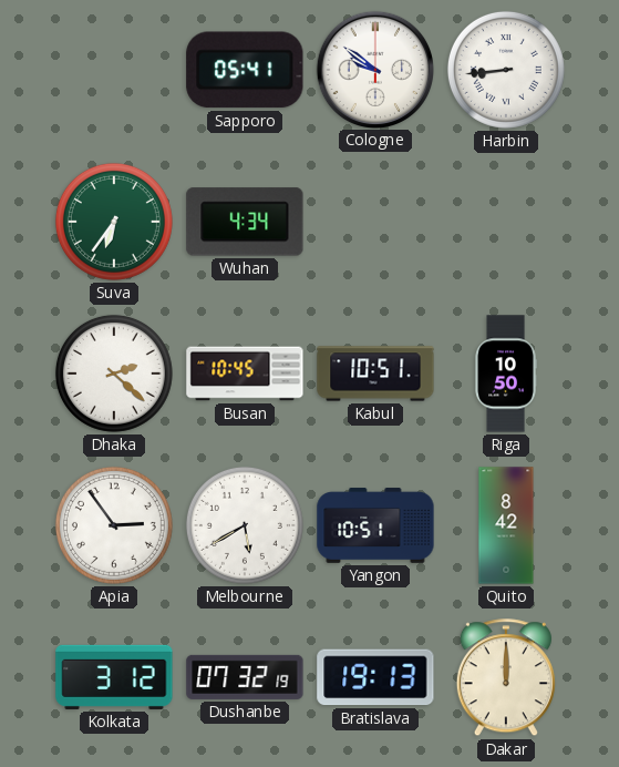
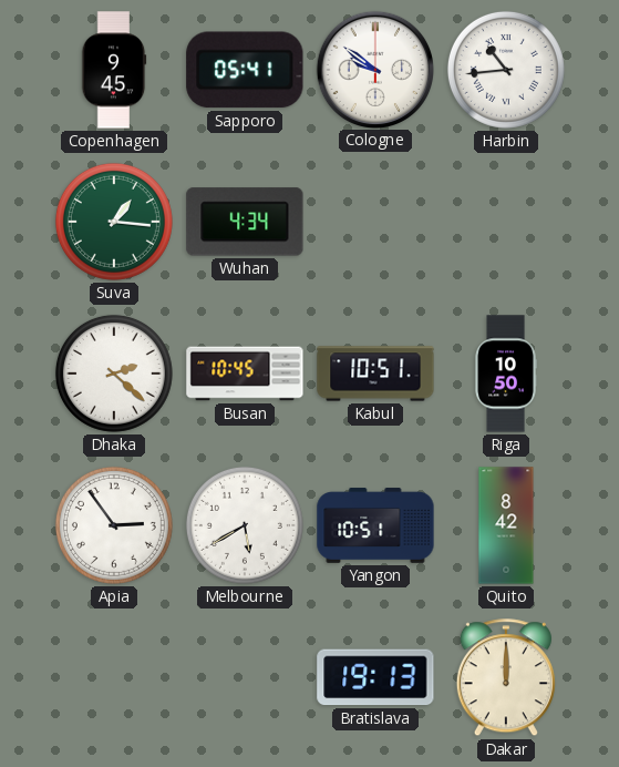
Copenhagen: none -> 9:45
Harbin: 8:44 -> 10:44
Suva: 6:36 -> 1:16
Kolkata: 3:12 -> none
Dushanbe: 07:32 -> none
